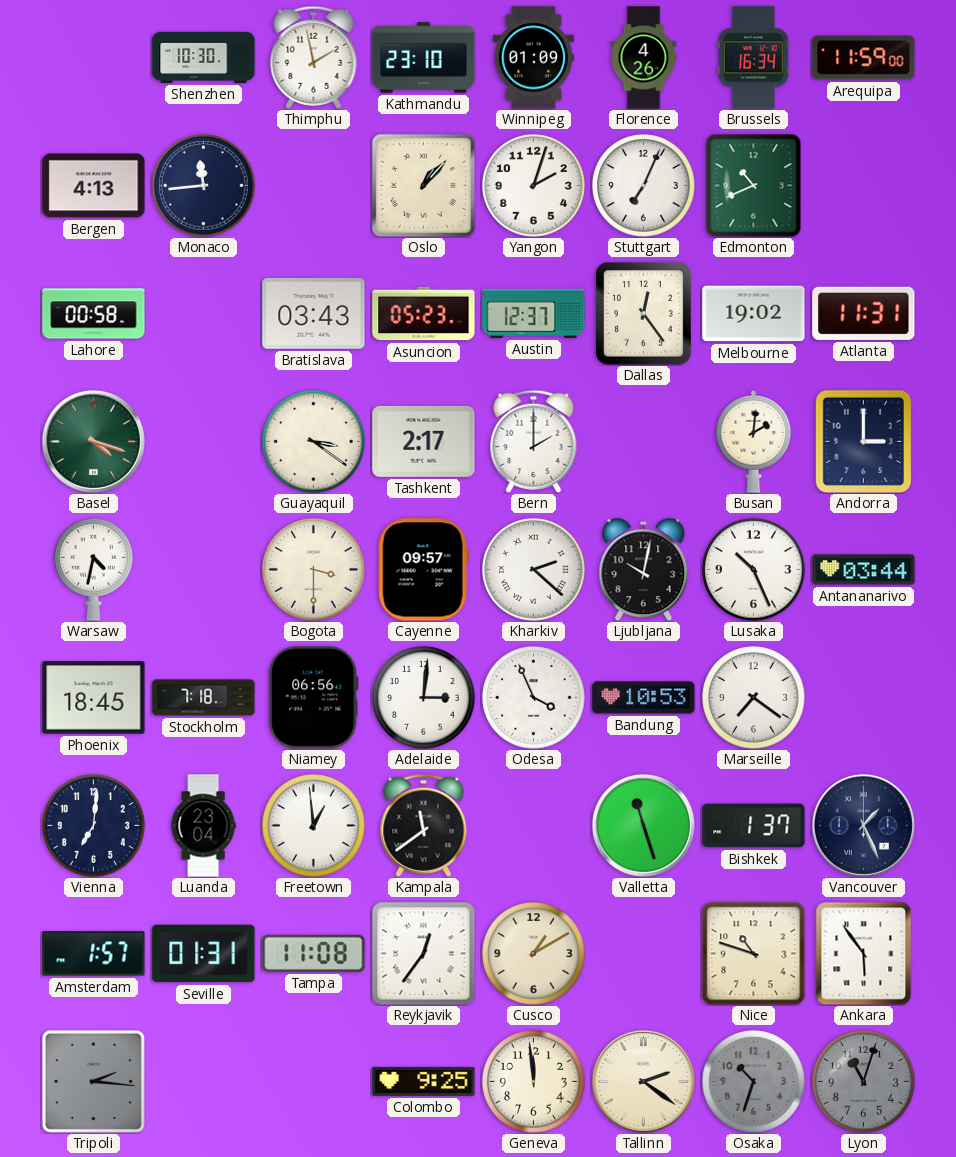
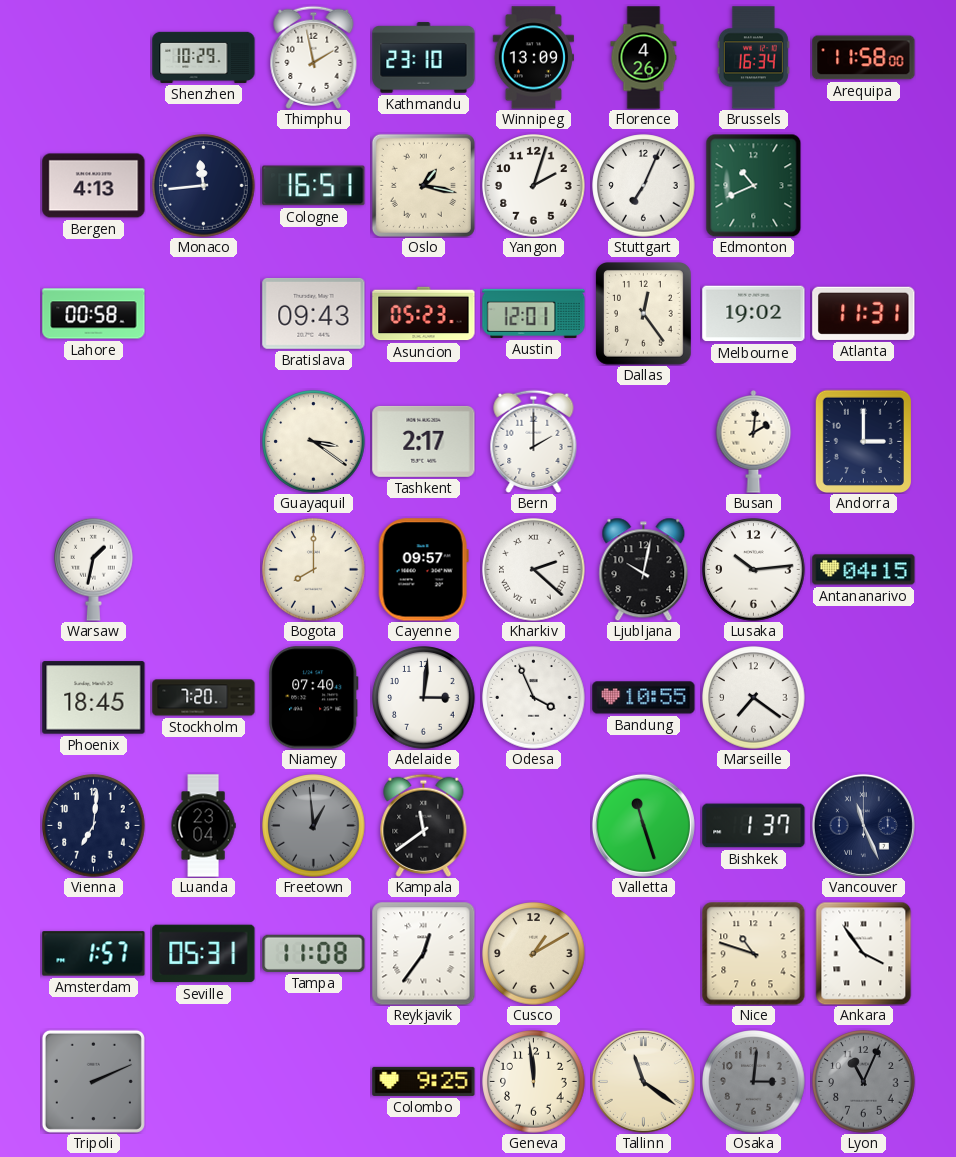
Shenzhen: 10:30 -> 10:29
Winnipeg: 01:09 -> 13:09
Arequipa: 11:59 -> 11:58
Cologne: none -> 16:51
Oslo: 1:07 -> 1:17
Bratislava: 03:43 -> 09:43
Austin: 12:37 -> 12:01
Basel: 4:18 -> none
Warsaw: 4:32 -> 1:32
Bogota: 3:30 -> 8:00
Lusaka: 10:26 -> 10:14
Antananarivo: 03:44 -> 04:15
Stockholm: 7:18 -> 7:20
Niamey: 06:56 -> 07:40
Bandung: 10:53 -> 10:55
Freetown dial: white -> grey
Vancouver: 1:26 -> 11:26
Seville: 01:31 -> 05:31
Ankara: 5:54 -> 3:54
Tripoli: 2:16 -> 2:11
Tallinn: 2:21 -> 11:21
Osaka: 10:33 -> 3:01
Lyon: 11:03 -> 11:04
